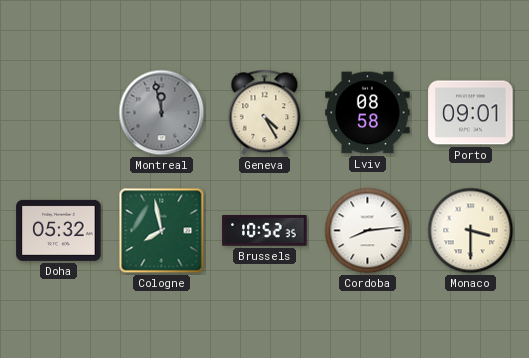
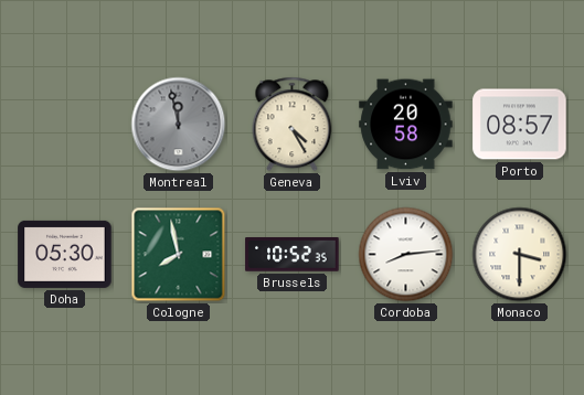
Lviv: 08:58 -> 20:58
Porto: 09:01 -> 08:57
Doha: 05:32 -> 05:30
